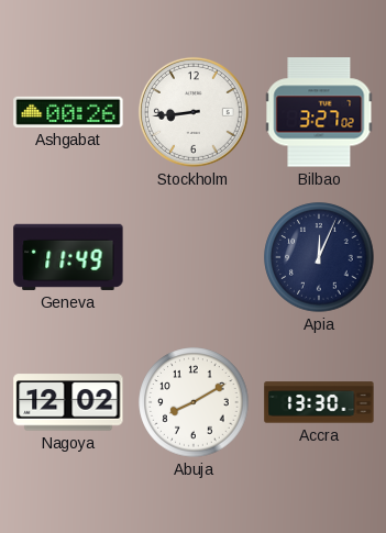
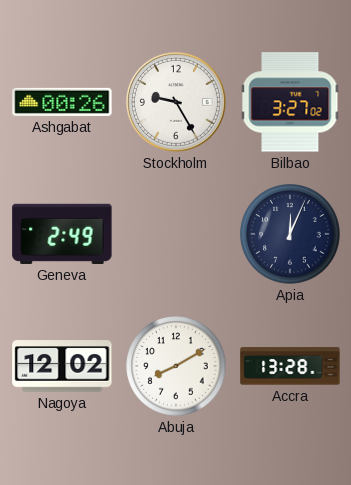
Stockholm: 8:44 -> 9:25
Geneva: 11:49 -> 2:49
Accra: 13:30 -> 13:28
